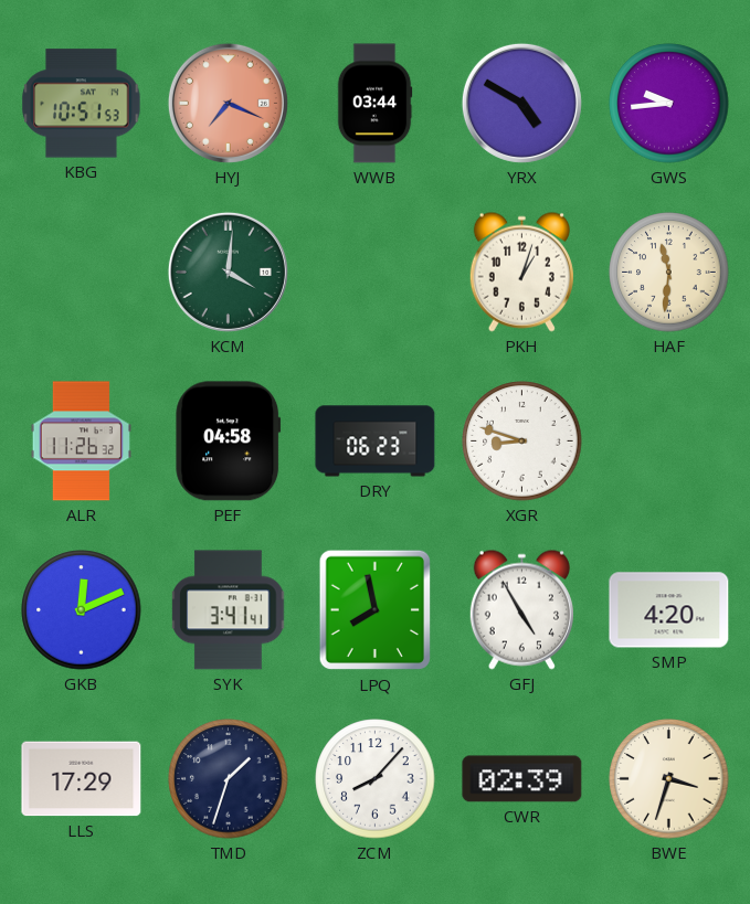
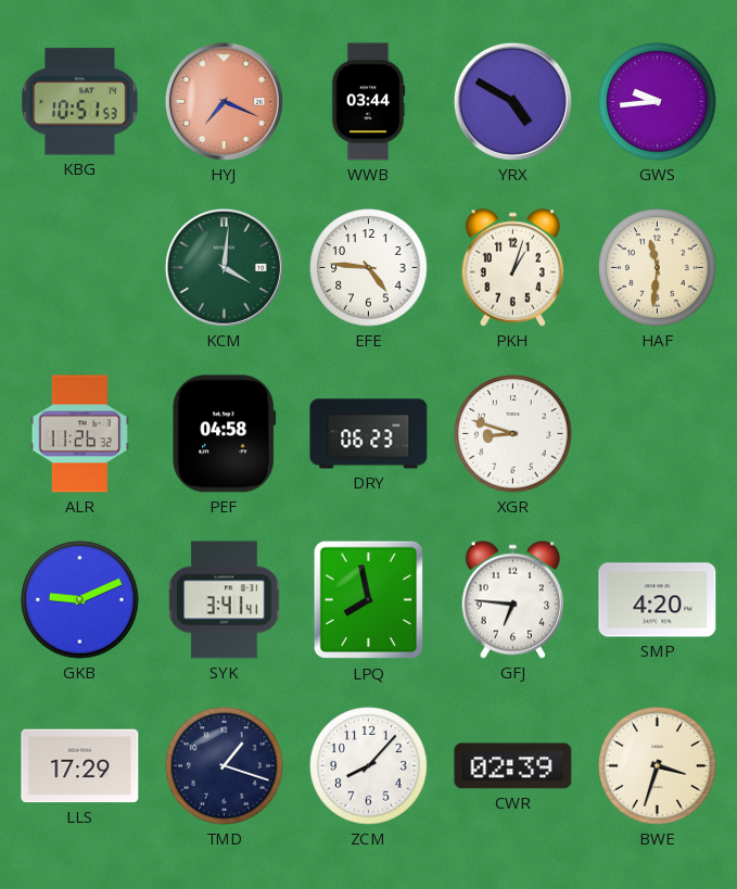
EFE: none -> 4:46
GKB: 12:11 -> 9:11
GFJ: 4:55 -> 6:46
TMD: 1:33 -> 1:18
